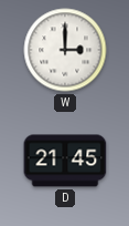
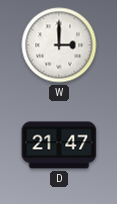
D: 21:45 -> 21:47
